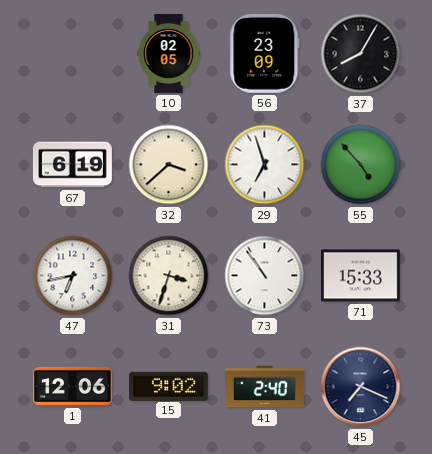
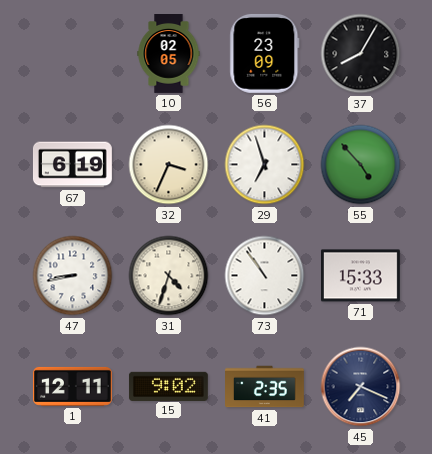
32: 3:38 -> 3:34
47: 6:43 -> 8:43
31: 3:33 -> 4:33
1: 12:06 -> 12:11
41: 2:40 -> 2:35
